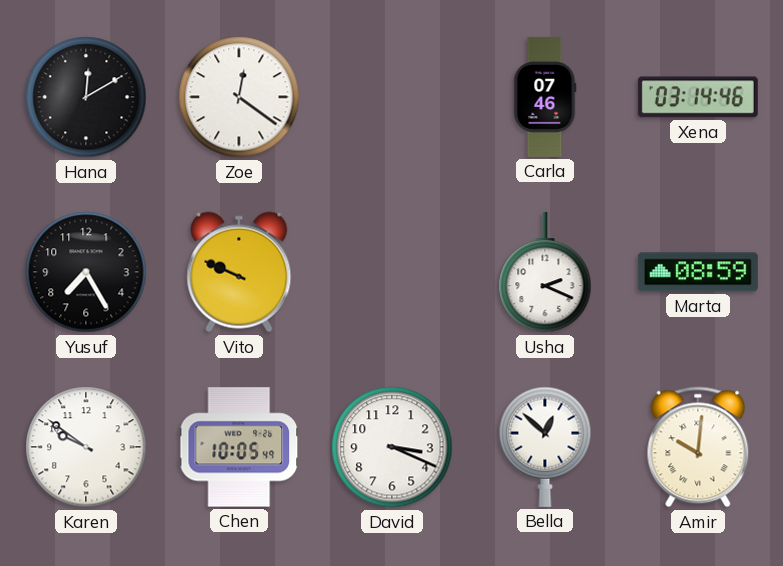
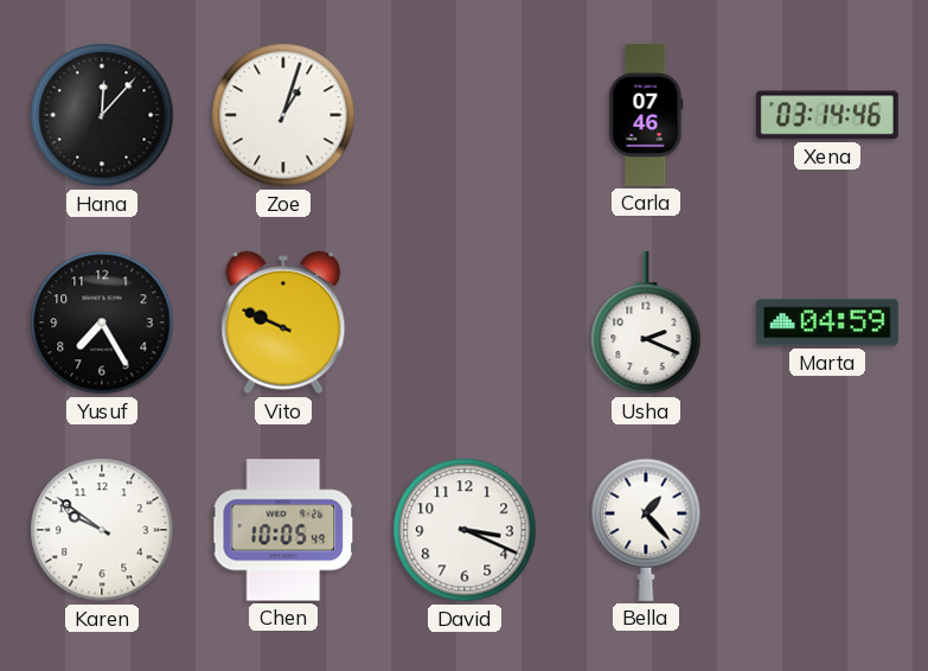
Hana: 12:10 -> 12:07
Zoe: 12:21 -> 1:03
Marta: 08:59 -> 04:59
Bella: 12:52 -> 1:23
Amir: 10:01 -> none
